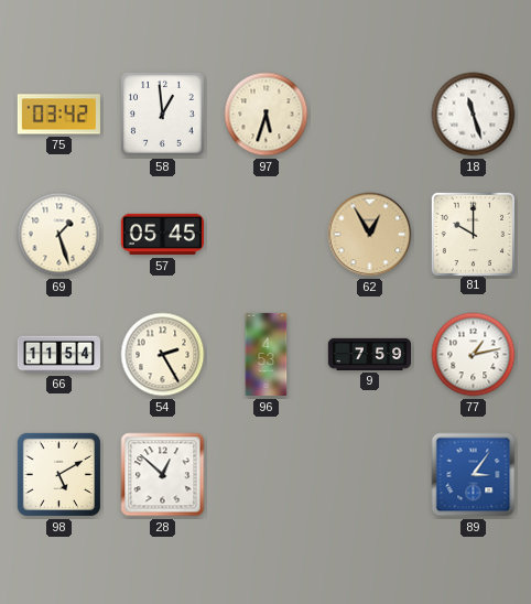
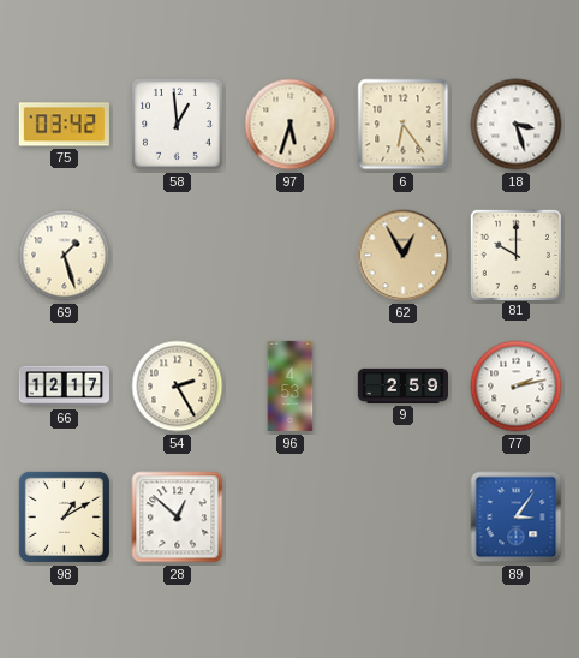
6: none -> 6:24
18: 11:27 -> 3:27
57: 05:45 -> none
66: 11:54 -> 12:17
9: 7:59 -> 2:59
77: 1:13 -> 2:13
98: 5:10 -> 1:10
